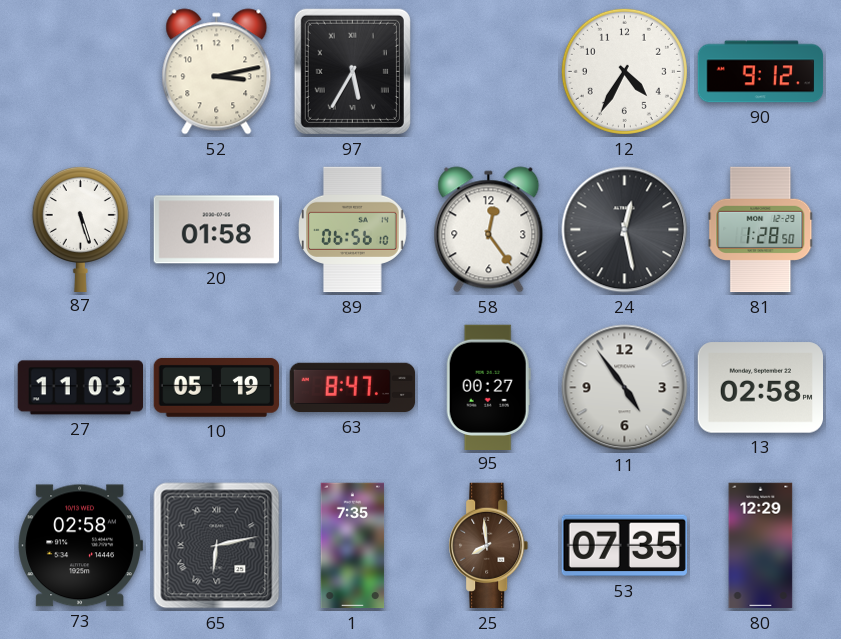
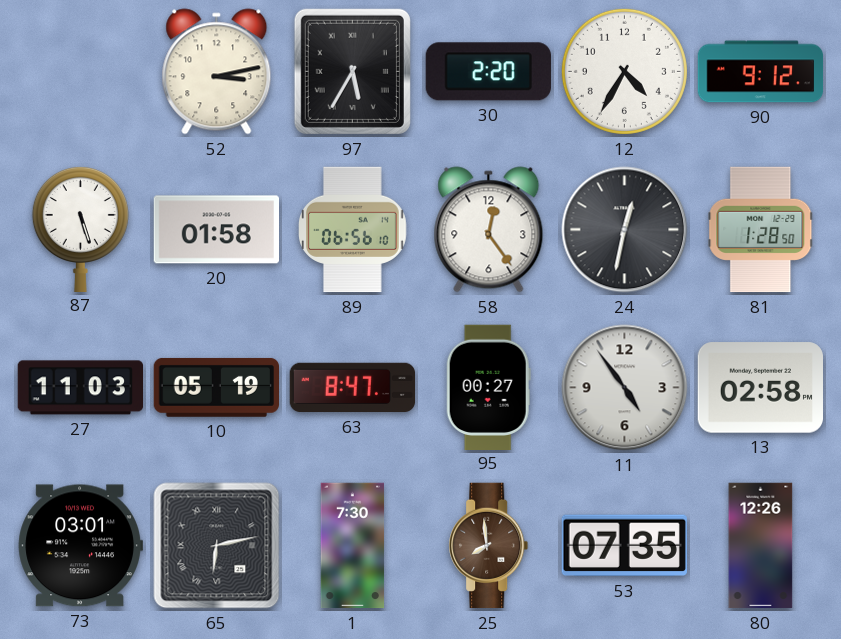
30: none -> 2:20
24: 12:28 -> 12:32
73: 02:58 -> 03:01
1: 7:35 -> 7:30
80: 12:29 -> 12:26
